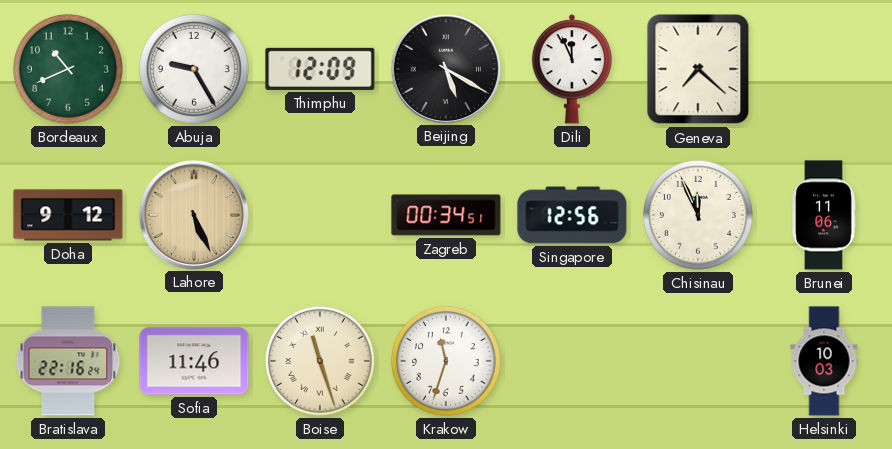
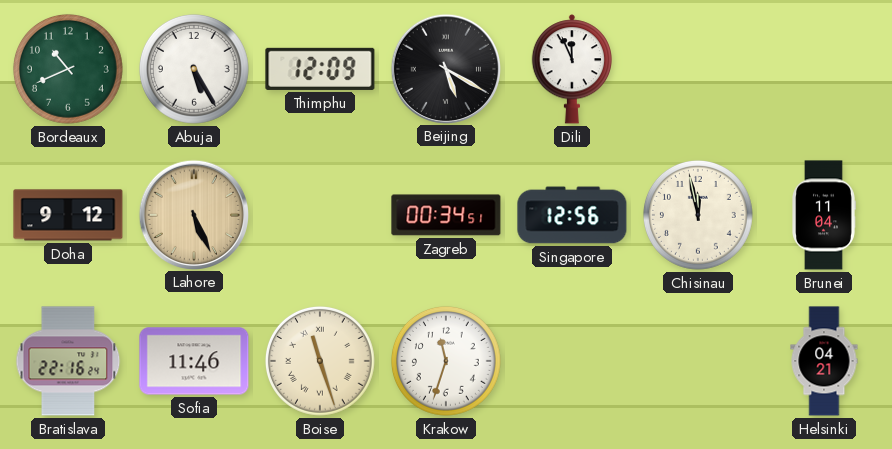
Abuja: 9:25 -> 5:25
Geneva: 7:22 -> none
Chisinau: 11:56 -> 11:58
Brunei: 11:06 -> 11:04
Helsinki: 10:03 -> 04:21
